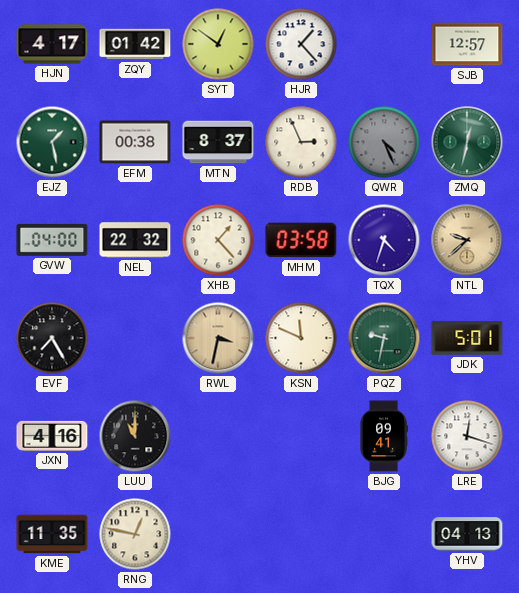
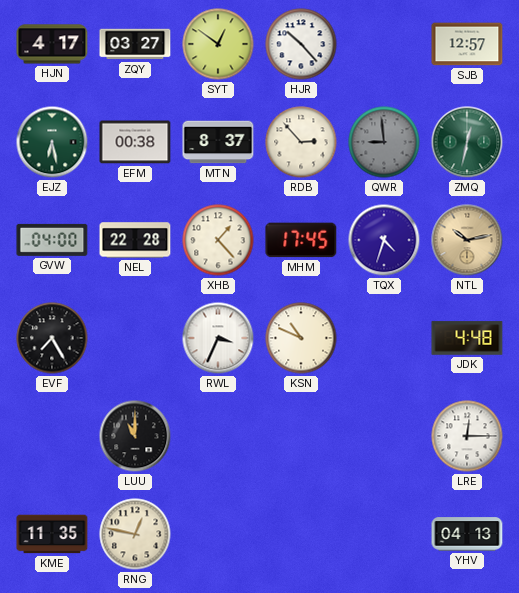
ZQY: 01:42 -> 03:27
HJR: 1:23 -> 10:23
EJZ: 1:28 -> 6:28
RDB: 2:56 -> 2:53
QWR: 4:26 -> 8:59
NEL: 22:32 -> 22:28
MHM: 03:58 -> 17:45
NTL: 9:38 -> 10:13
RWL: 3:32 -> 3:34
RWL dial: champagne -> white
KSN: 11:49 -> 10:49
PQZ: 9:32 -> none
JDK: 5:01 -> 4:48
JXN: 4:16 -> none
BJG: 09:41 -> none
LRE: 12:18 -> 12:15
